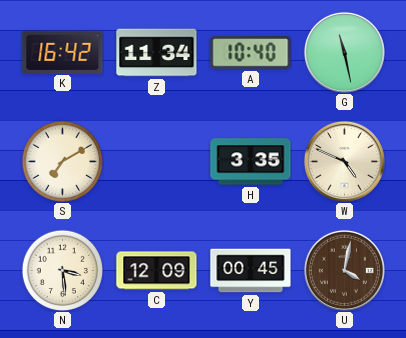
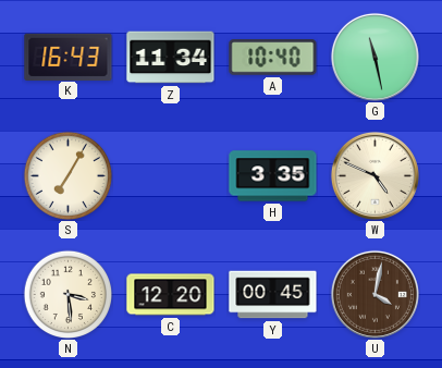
K: 16:42 -> 16:43
S: 7:10 -> 7:05
C: 12:09 -> 12:20
